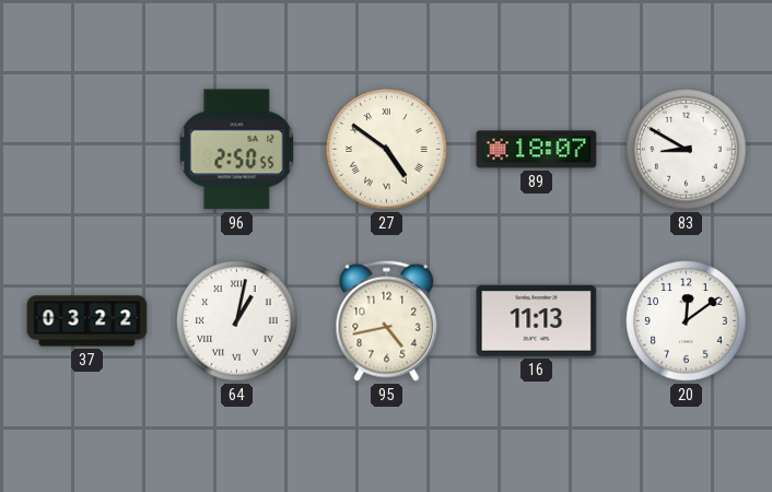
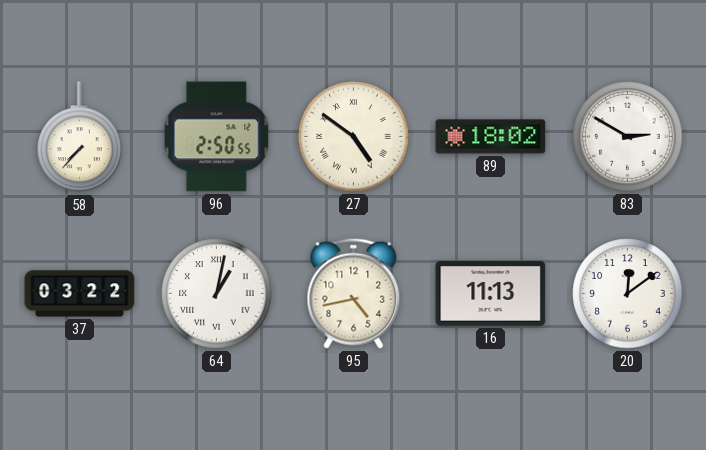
58: none -> 7:37
89: 18:07 -> 18:02
83: 8:50 -> 2:50
